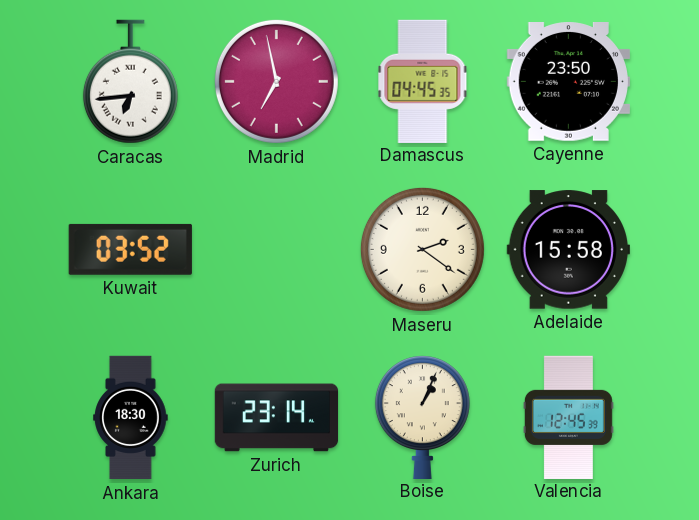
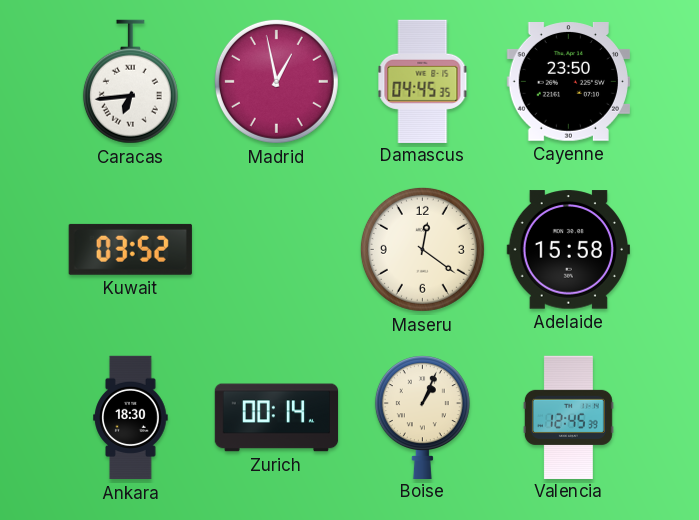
Madrid: 6:58 -> 12:58
Maseru: 2:21 -> 12:21
Zurich: 23:14 -> 00:14
